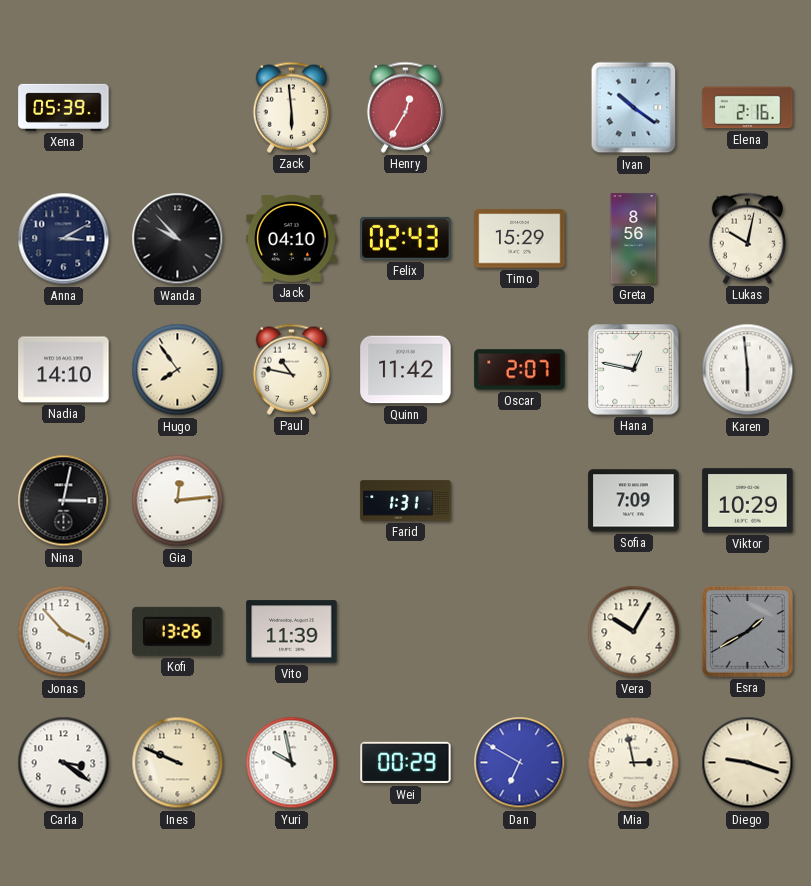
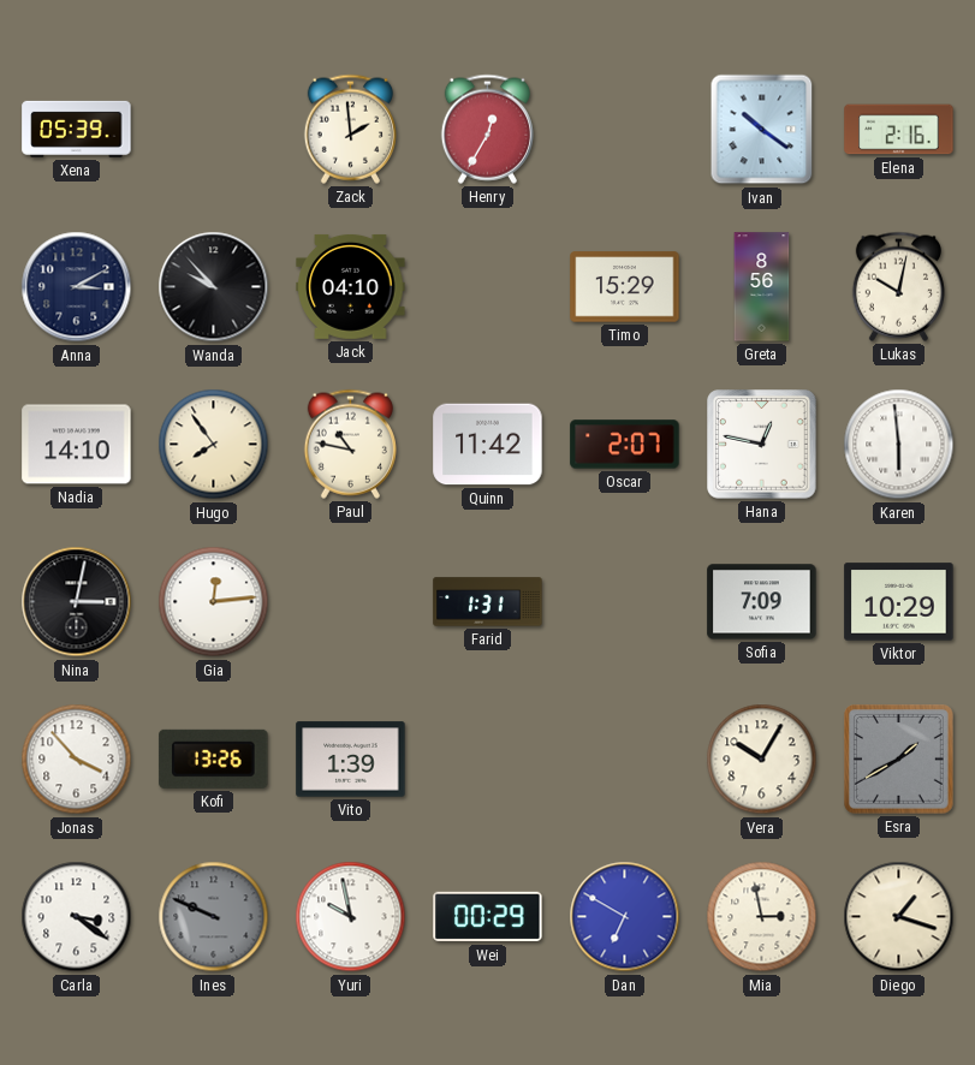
Zack: 5:59 -> 1:59
Felix: 02:43 -> none
Vito: 11:39 -> 1:39
Ines dial: cream -> grey
Diego: 9:18 -> 1:18
